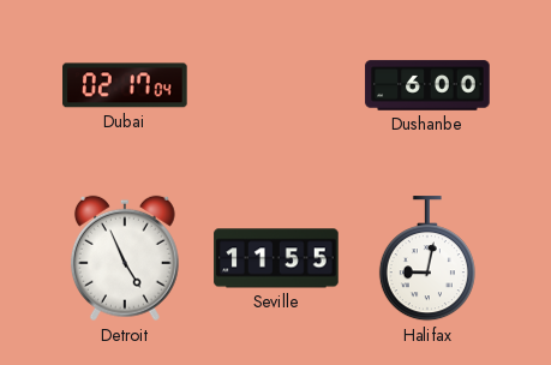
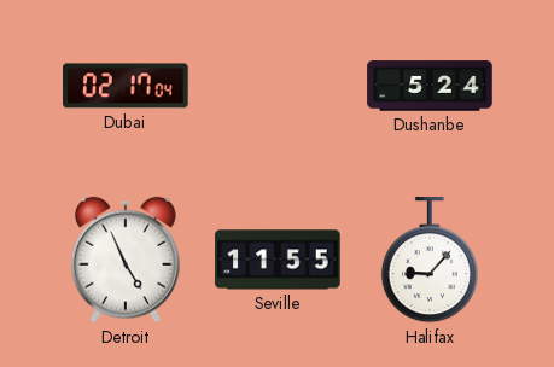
Dushanbe: 6:00 -> 5:24
Halifax: 9:02 -> 9:07
